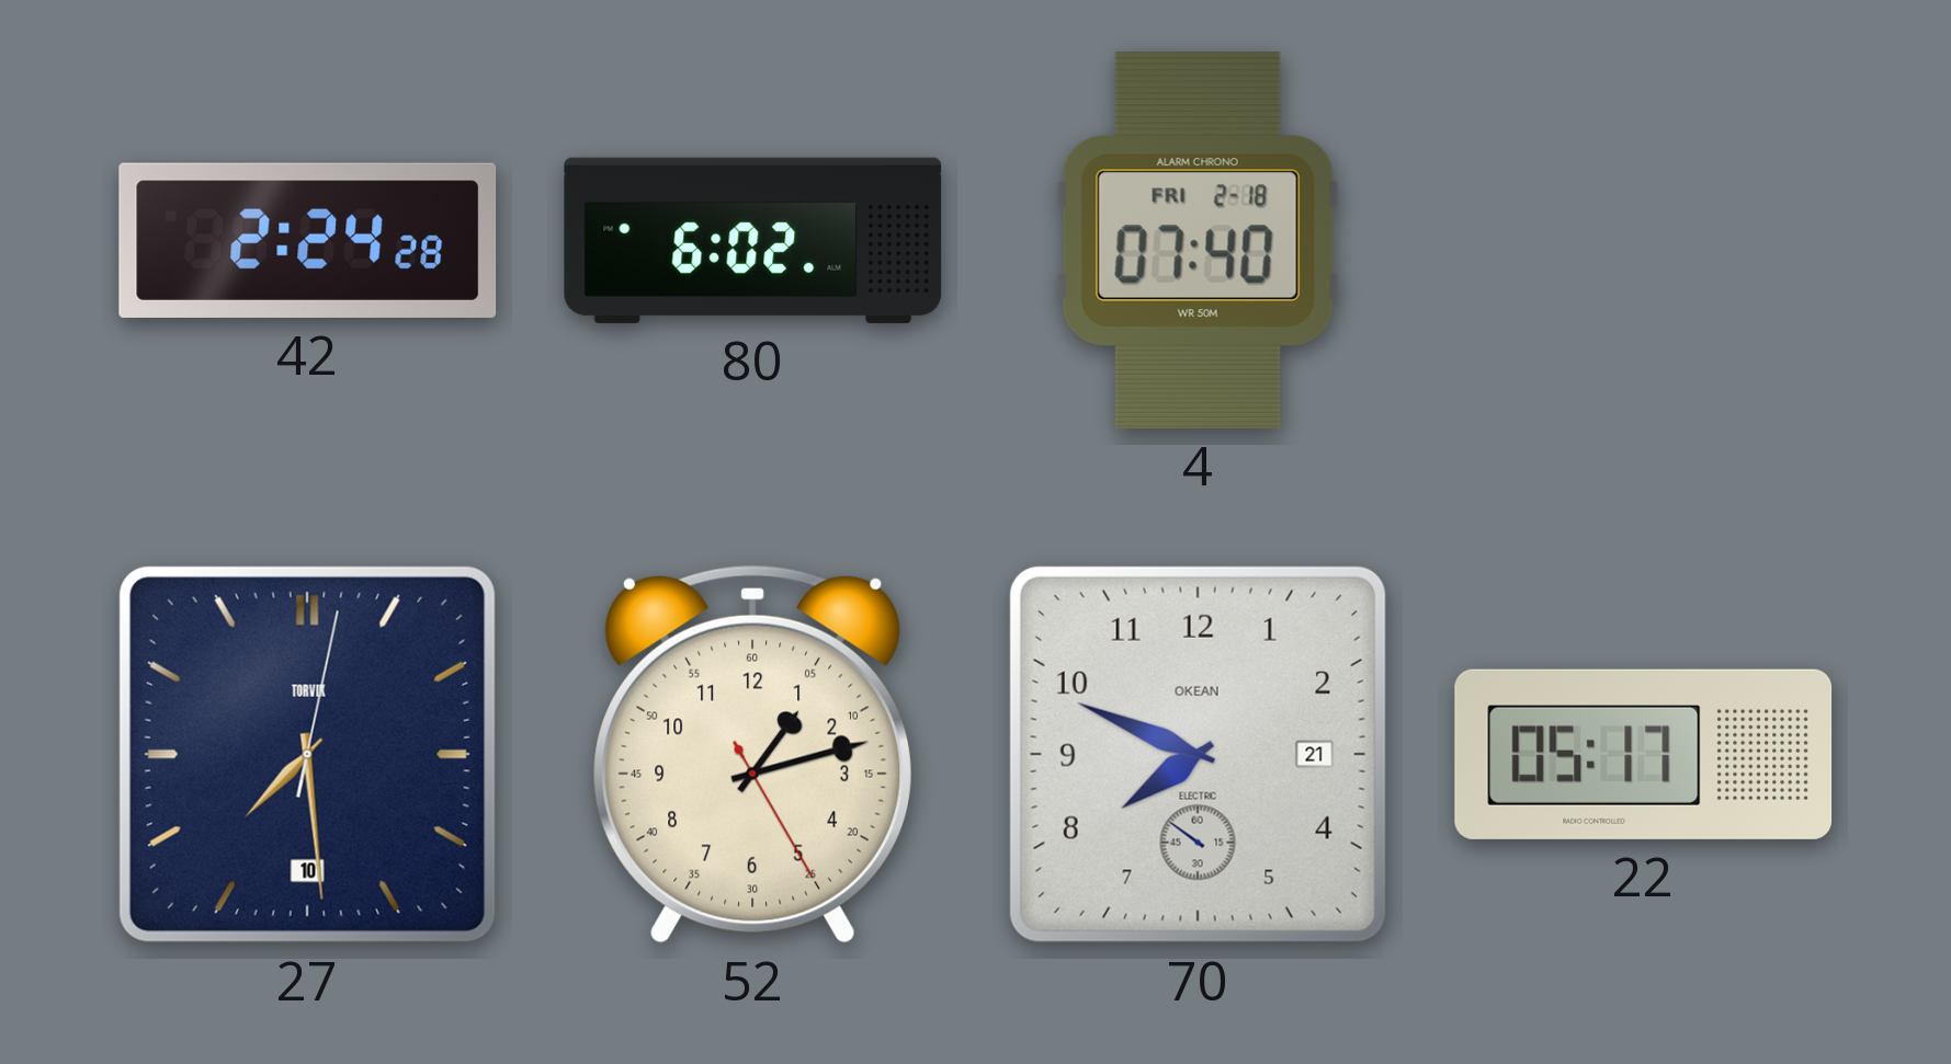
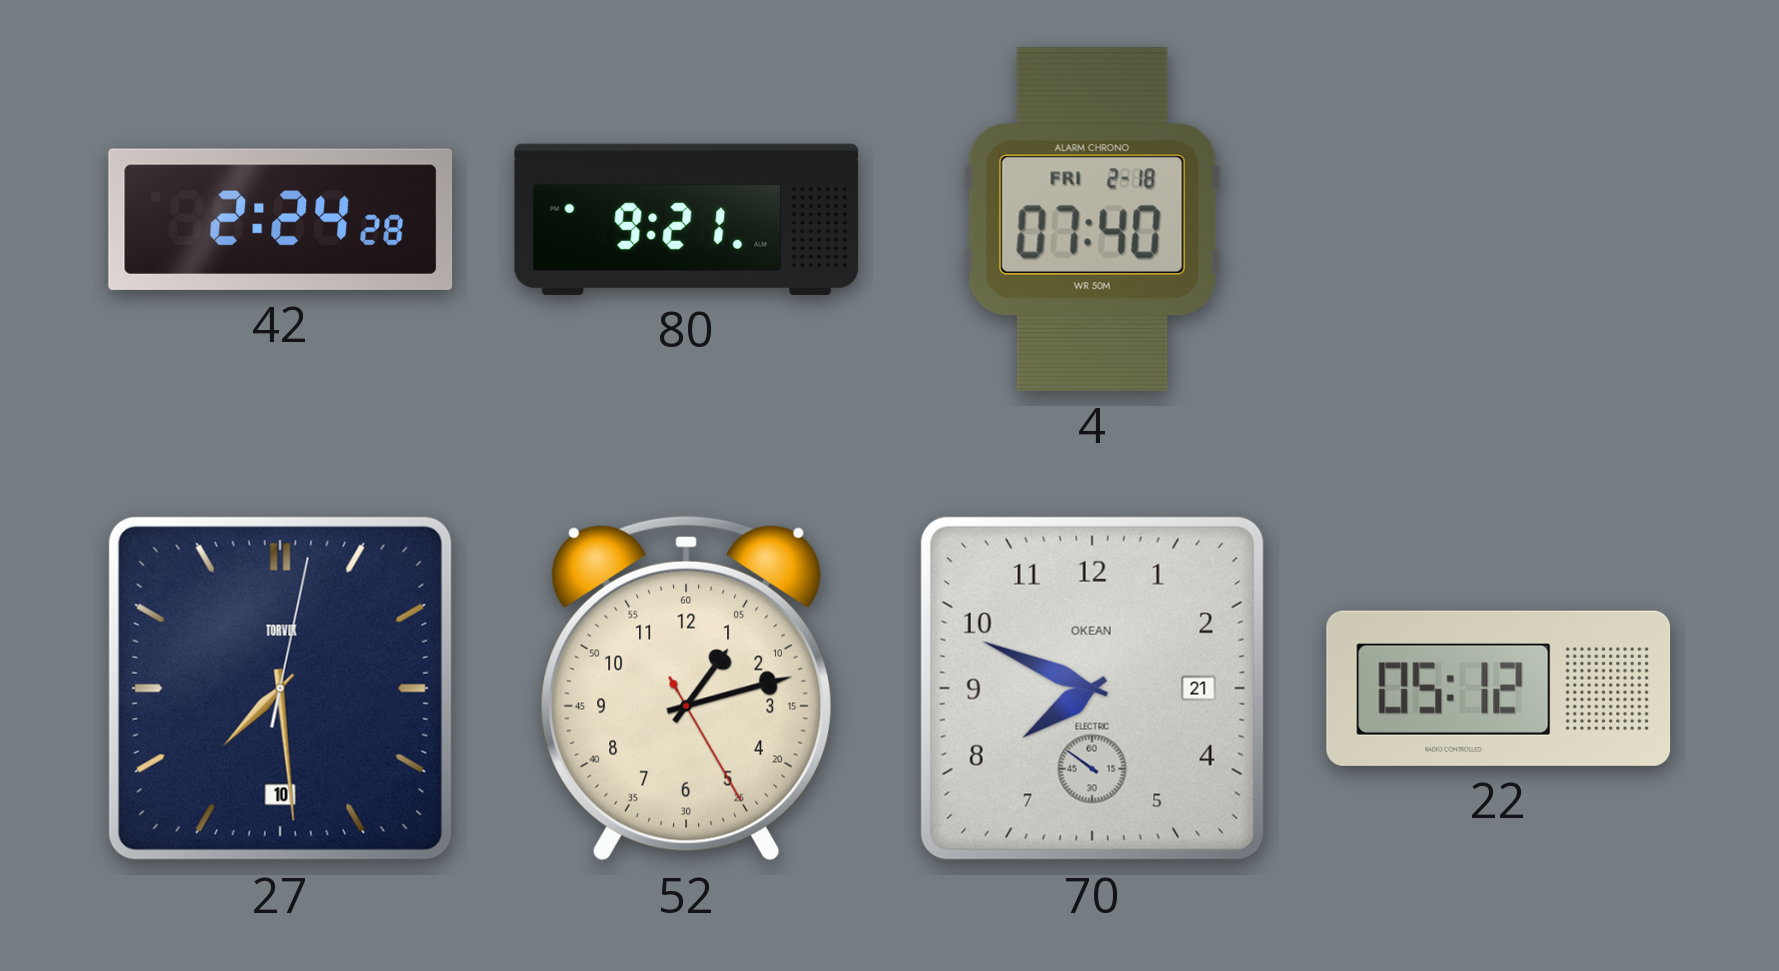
80: 6:02 -> 9:21
22: 05:17 -> 05:12
